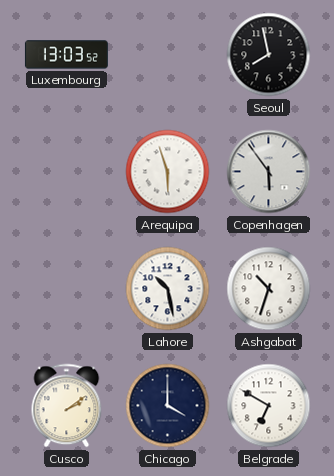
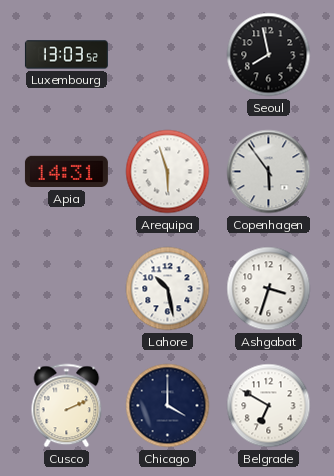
Apia: none -> 14:31
Ashgabat: 10:33 -> 3:33
Cusco: 2:09 -> 2:11
